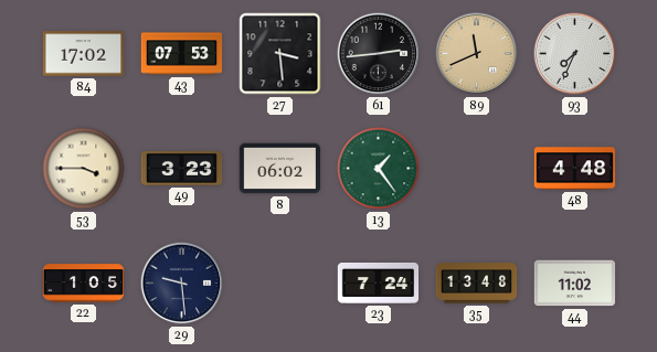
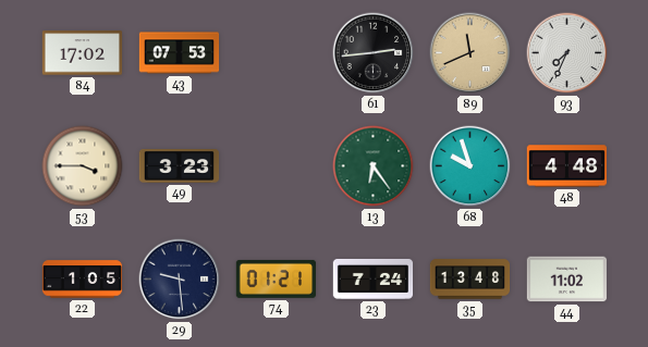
27: 3:29 -> none
8: 06:02 -> none
13: 1:24 -> 6:24
68: none -> 9:57
74: none -> 01:21
